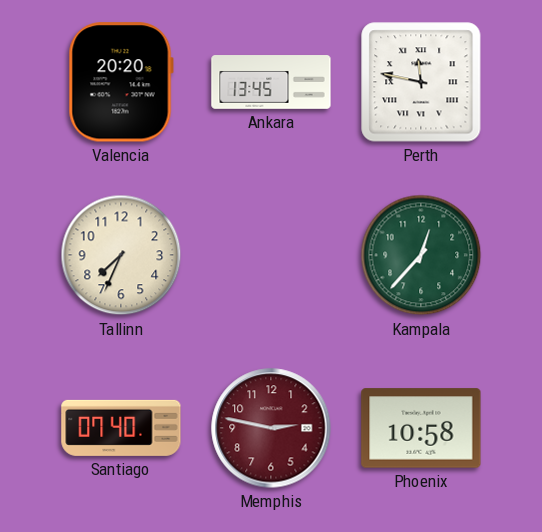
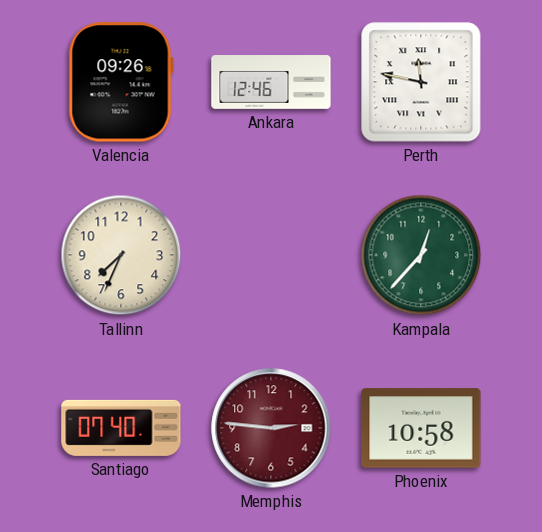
Valencia: 20:20 -> 09:26
Ankara: 13:45 -> 12:46
Memphis: 2:47 -> 2:46
